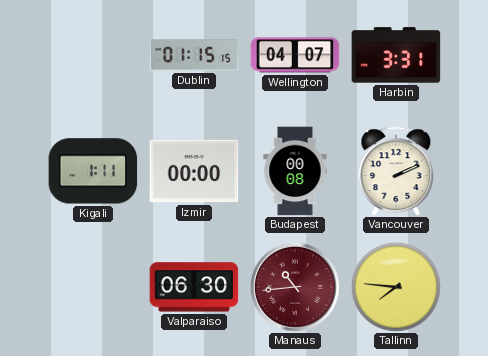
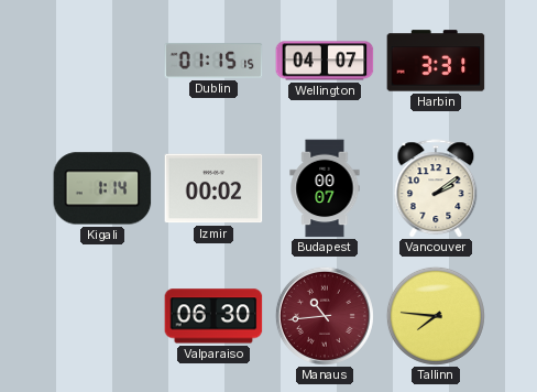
Kigali: 1:11 -> 1:14
Izmir: 00:00 -> 00:02
Budapest: 00:08 -> 00:07
Vancouver: 2:11 -> 2:09
